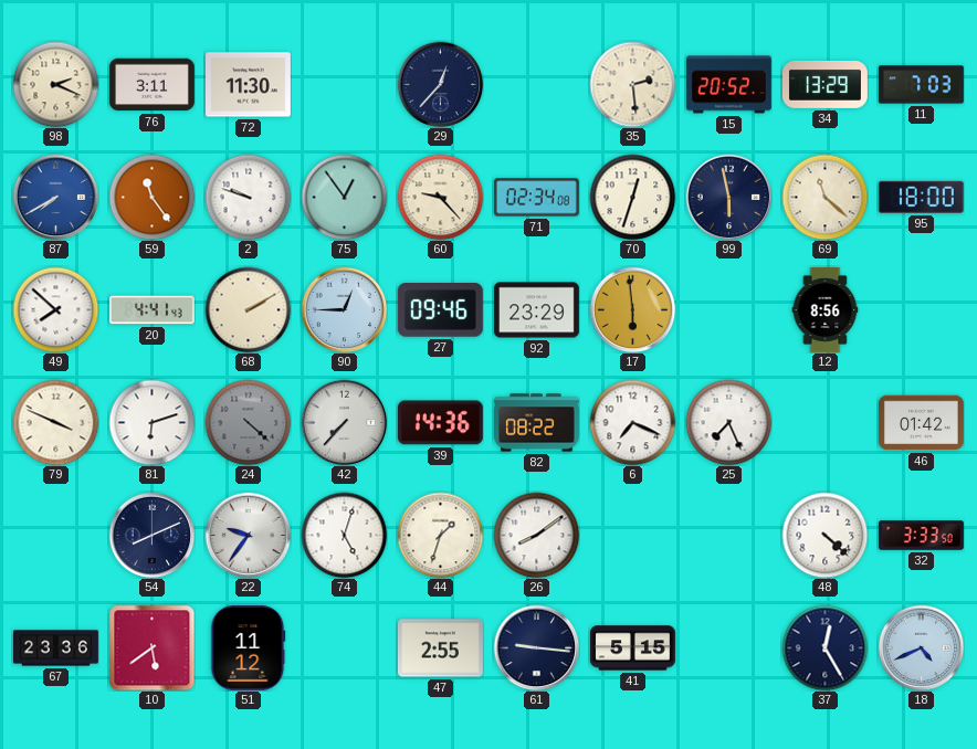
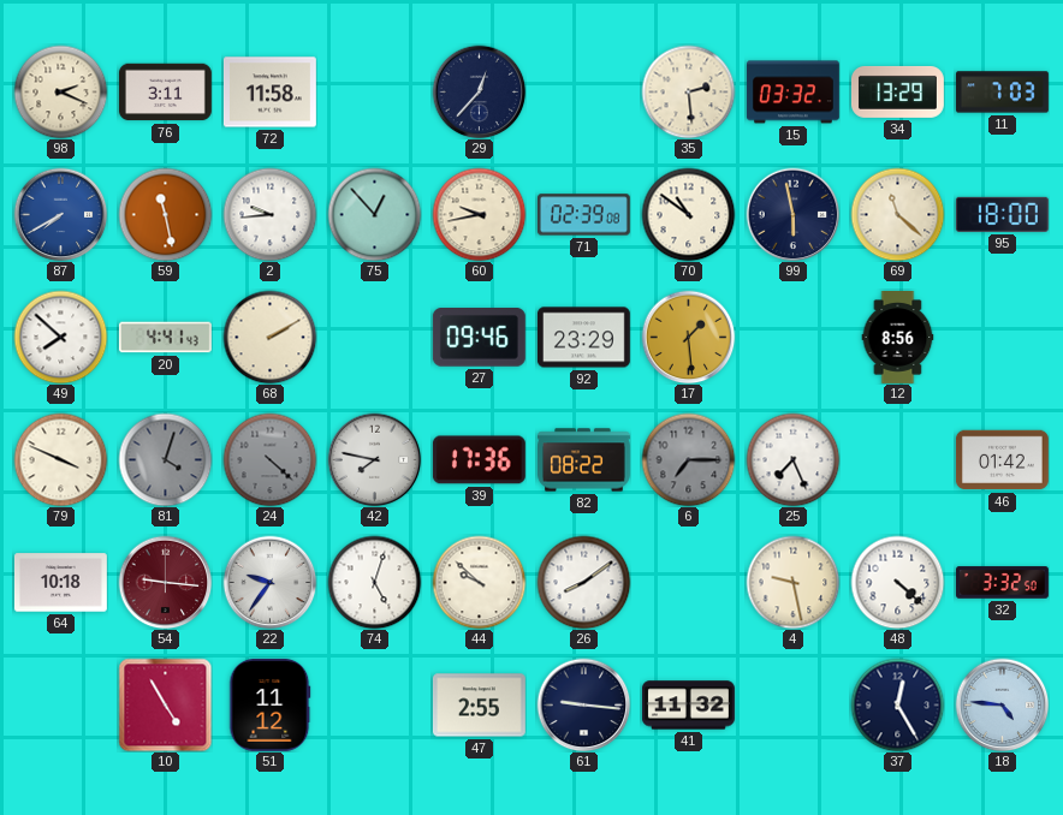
72: 11:30 -> 11:58
15: 20:52 -> 03:32
59: 11:24 -> 11:28
2: 9:48 -> 9:44
75: 12:54 -> 12:53
60: 9:23 -> 9:43
71: 02:34 -> 02:39
70: 12:33 -> 10:51
90: 12:45 -> none
17: 5:59 -> 1:29
81: 6:12 -> 4:03
81 dial: white -> grey
42: 7:37 -> 7:47
39: 14:36 -> 17:36
6: 7:19 -> 7:15
6 dial: white -> grey
64: none -> 10:18
54: 8:11 -> 9:16
54 dial: navy -> burgundy
44: 1:33 -> 9:52
4: none -> 9:28
32: 3:33 -> 3:32
67: 23:36 -> none
10: 5:39 -> 4:55
41: 5:15 -> 11:32
18: 4:41 -> 4:46
